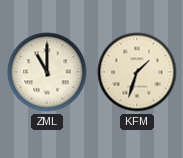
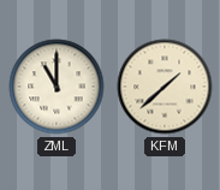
KFM: 1:33 -> 1:38
